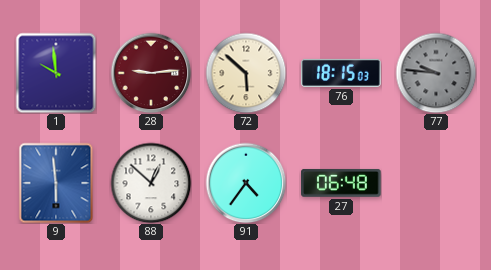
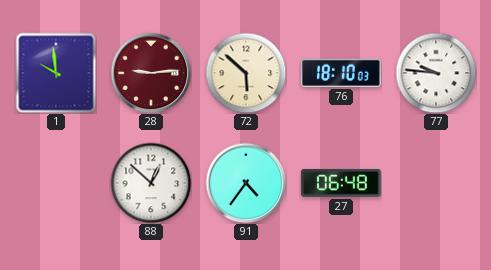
76: 18:15 -> 18:10
77 dial: grey -> white
9: 5:59 -> none
